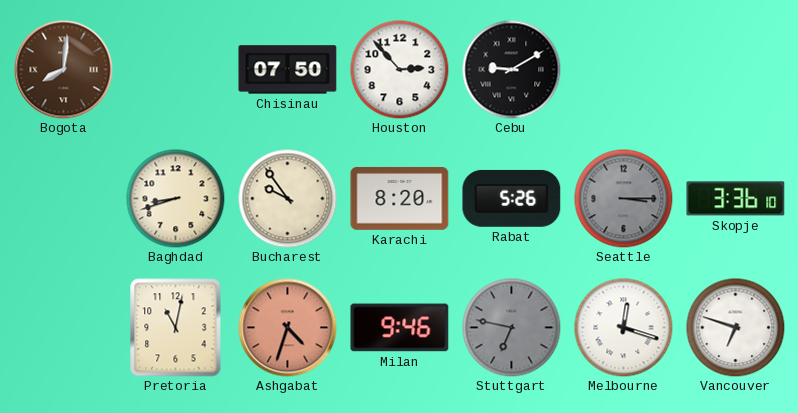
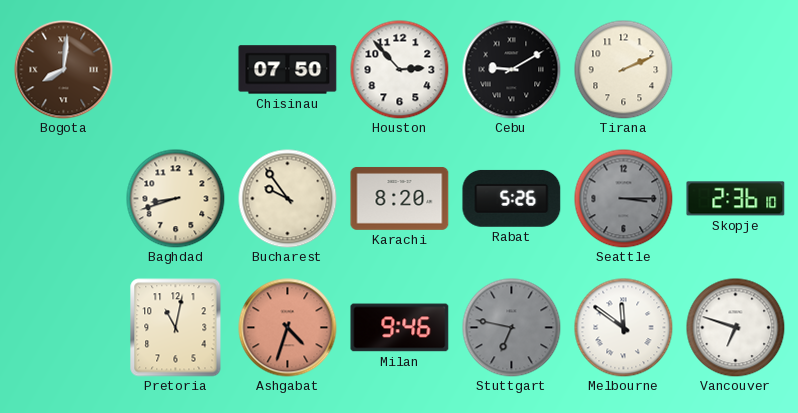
Tirana: none -> 2:11
Skopje: 3:36 -> 2:36
Melbourne: 12:18 -> 11:51
